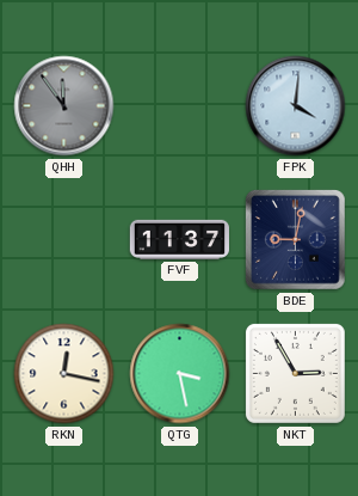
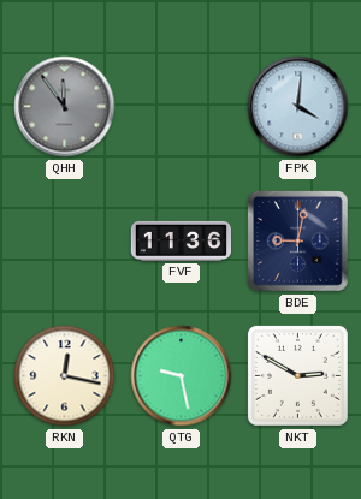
FVF: 11:37 -> 11:36
QTG: 3:28 -> 9:28
NKT: 2:55 -> 2:50
